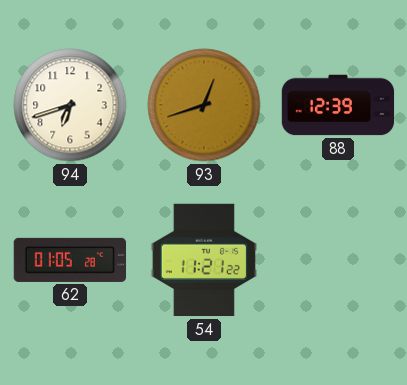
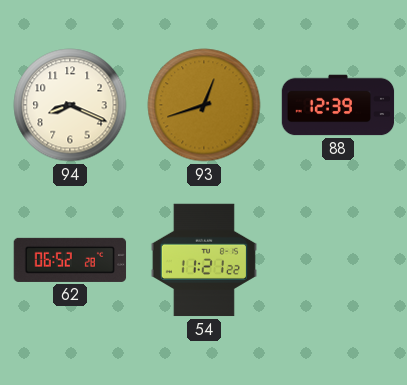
94: 6:42 -> 8:19
62: 01:05 -> 06:52
